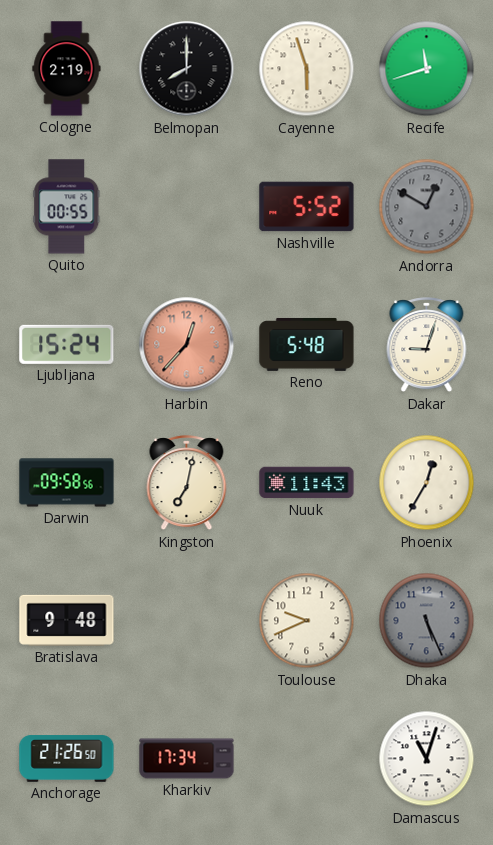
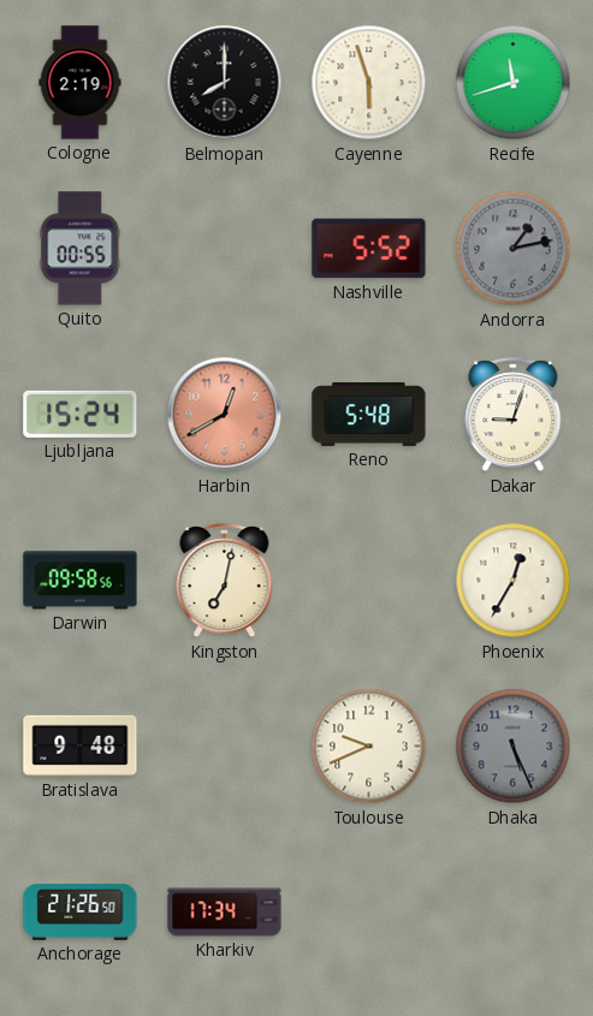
Andorra: 12:50 -> 1:13
Harbin: 12:37 -> 12:40
Nuuk: 11:43 -> none
Damascus: 11:03 -> none
